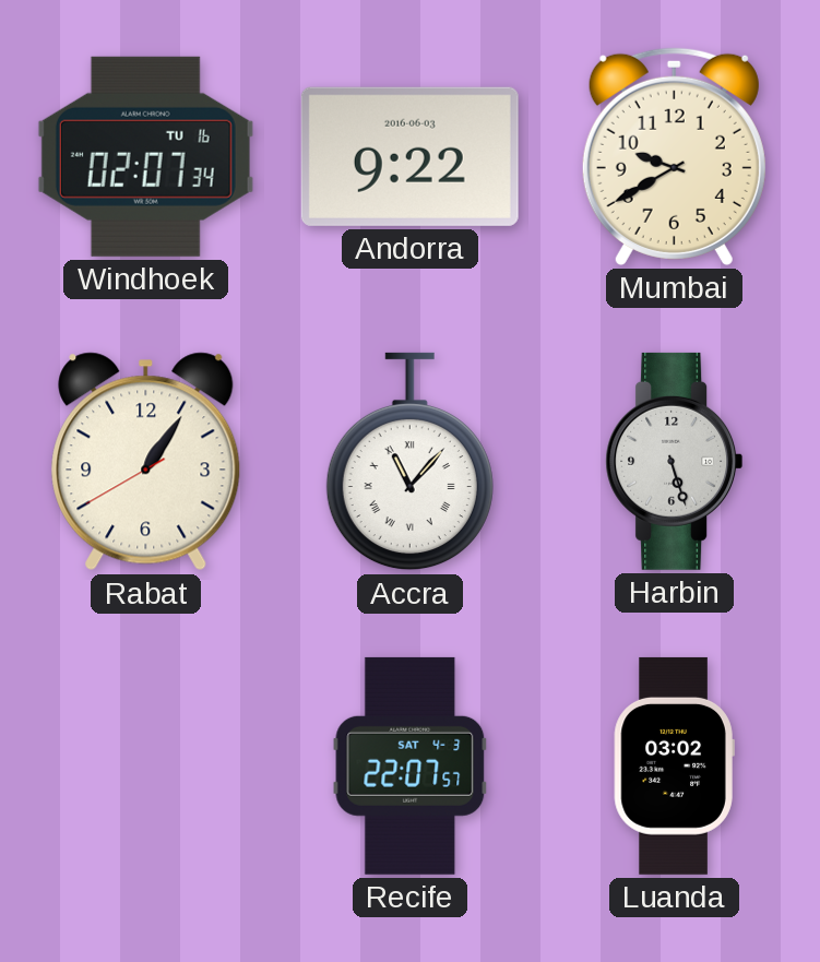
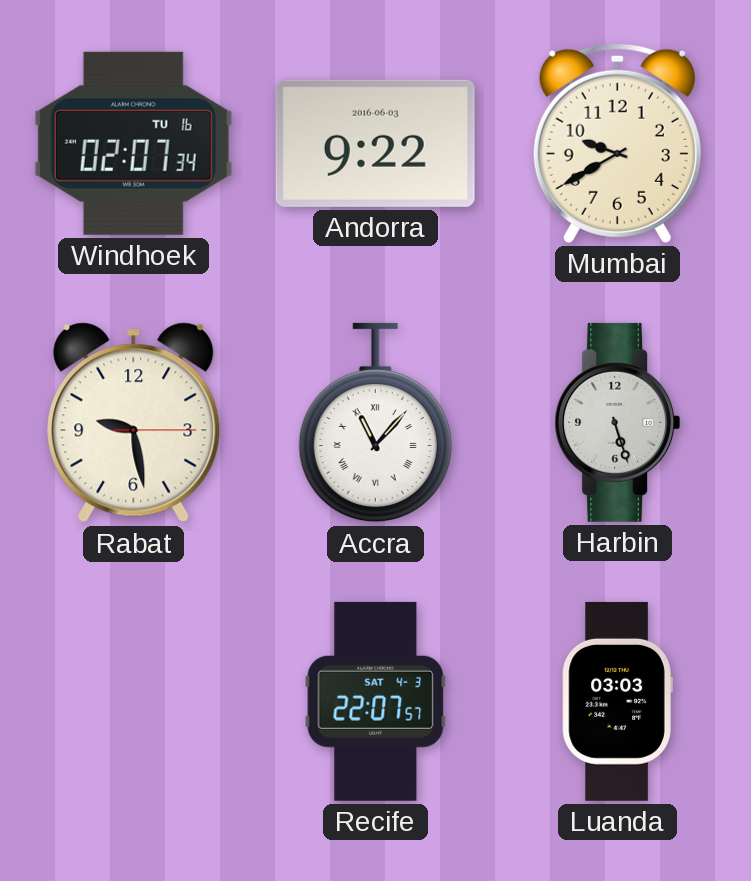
Rabat: 1:05 -> 9:28
Luanda: 03:02 -> 03:03
